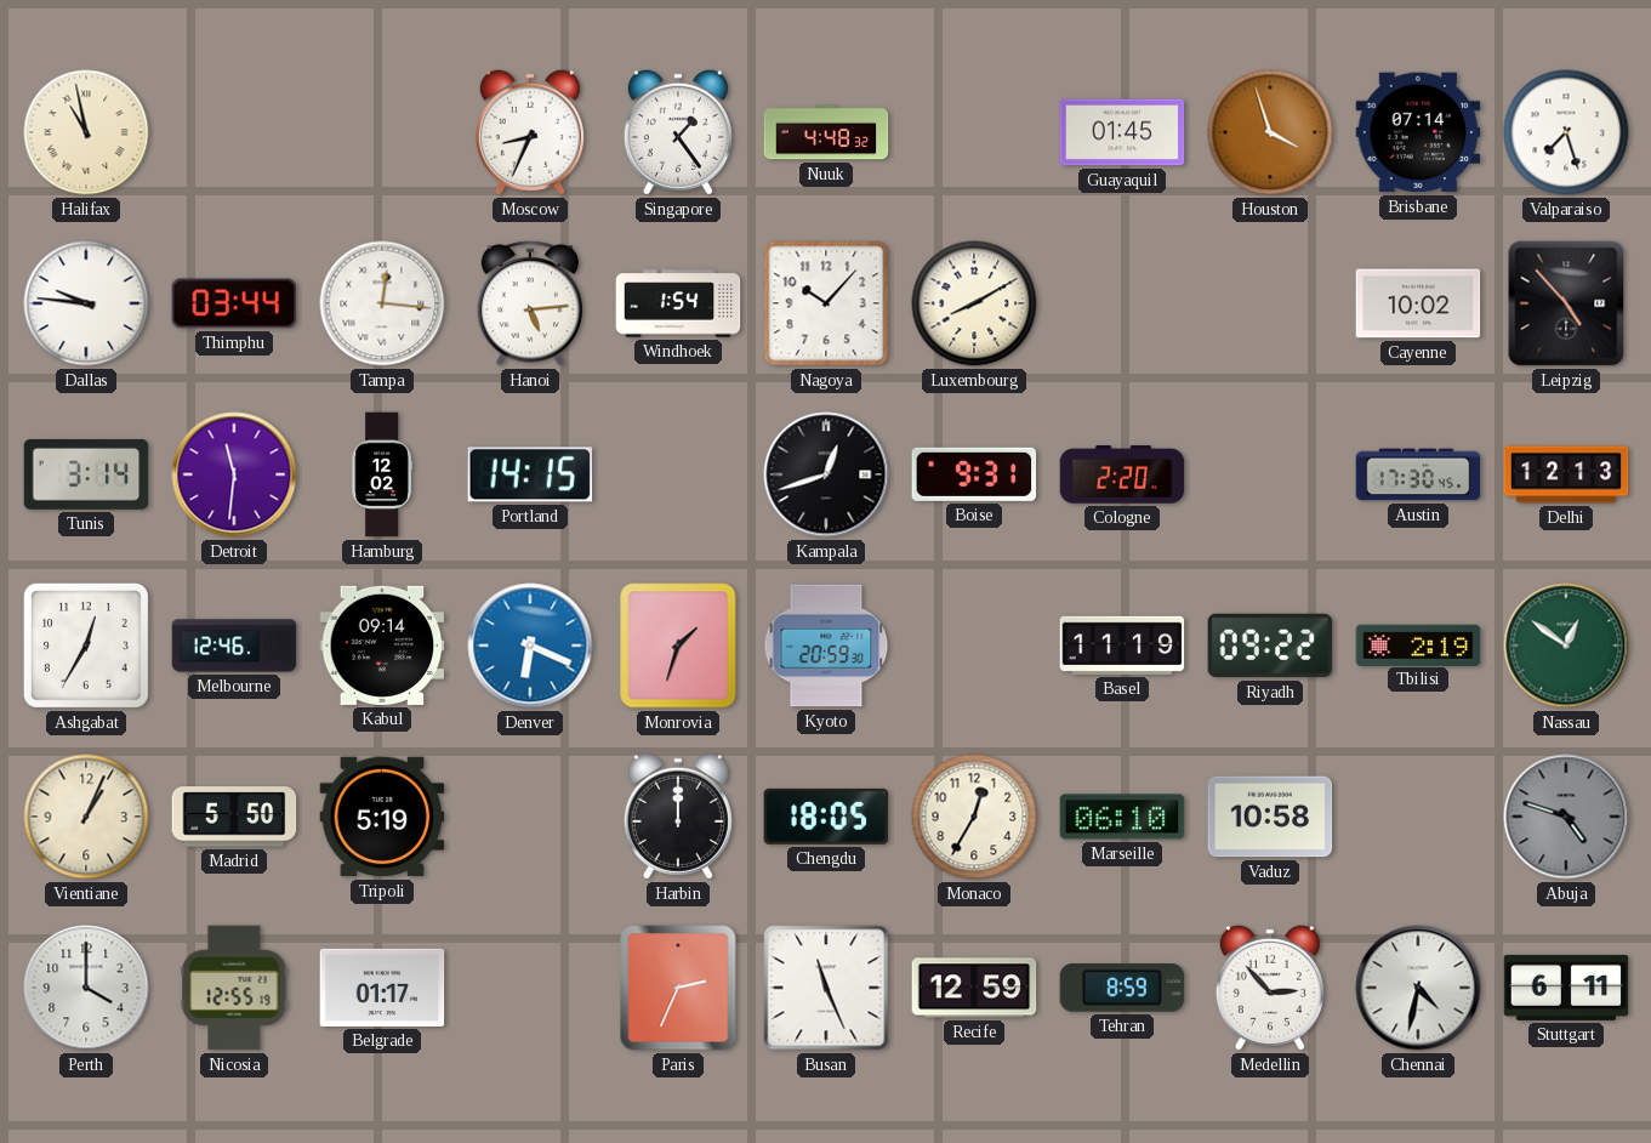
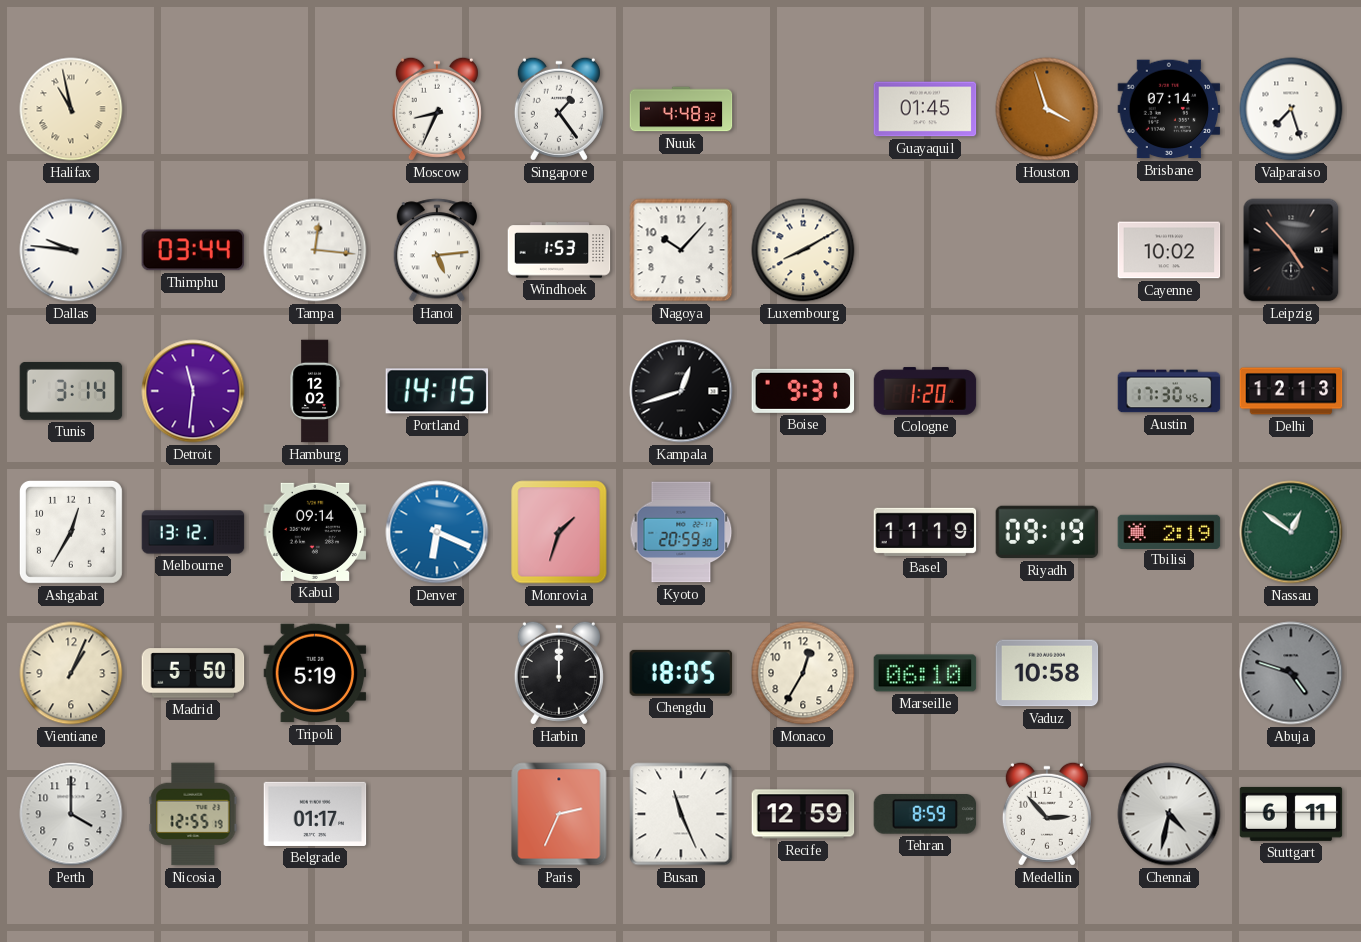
Windhoek: 1:54 -> 1:53
Cologne: 2:20 -> 1:20
Melbourne: 12:46 -> 13:12
Riyadh: 09:22 -> 09:19
